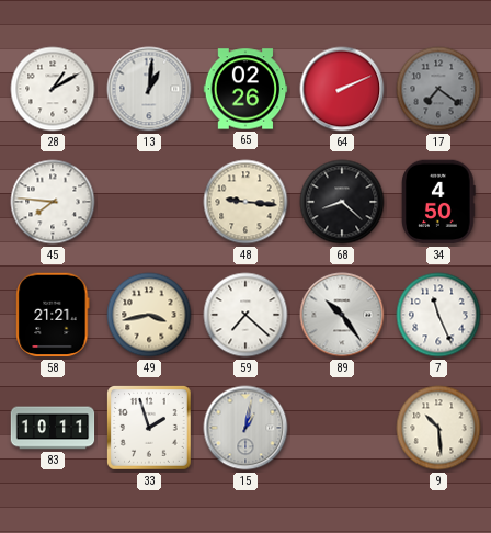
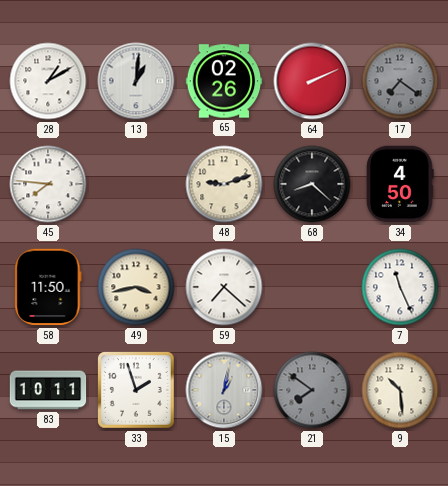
48: 9:16 -> 9:12
58: 21:21 -> 11:50
89: 10:24 -> none
21: none -> 7:51
